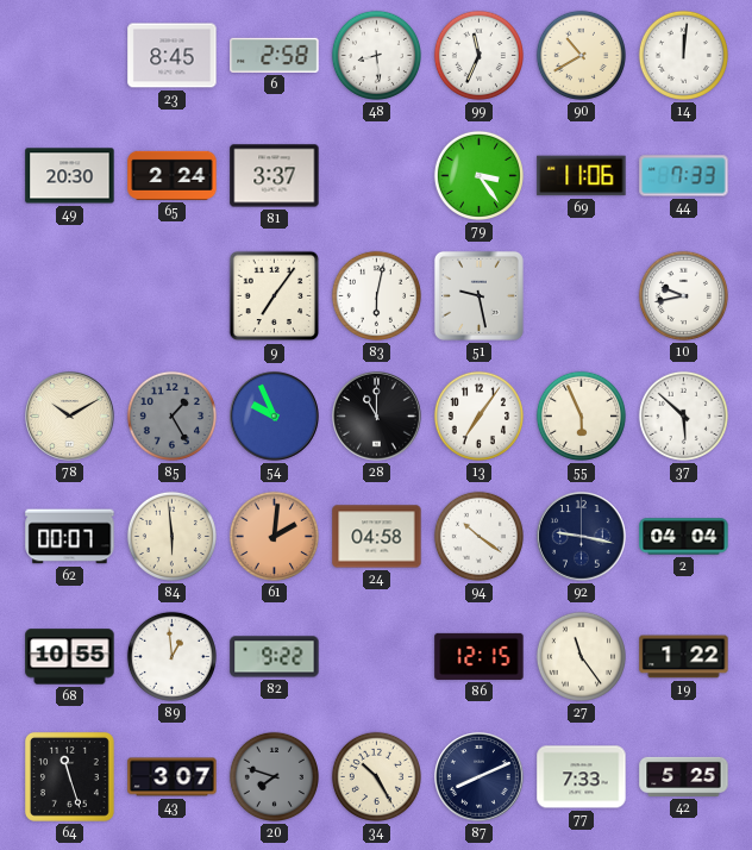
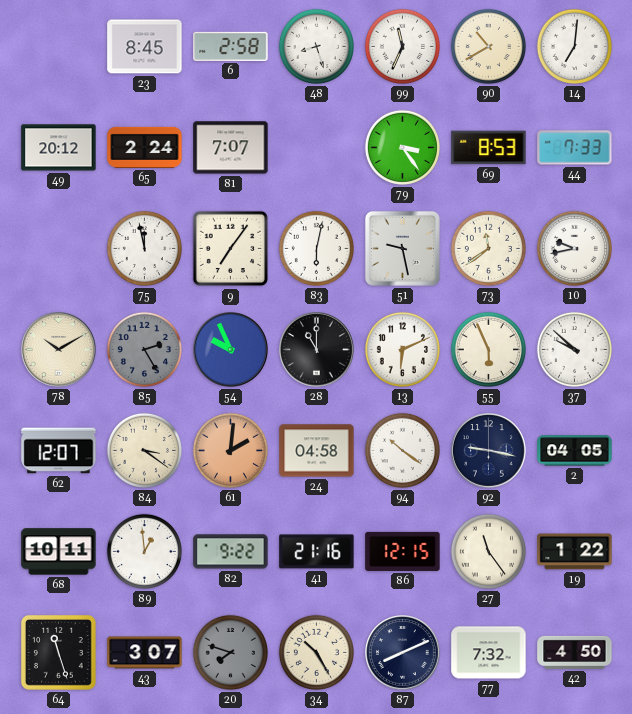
48: 8:29 -> 8:27
14: 12:01 -> 7:01
49: 20:30 -> 20:12
81: 3:37 -> 7:07
69: 11:06 -> 8:53
75: none -> 11:58
73: none -> 11:39
85: 1:25 -> 2:25
13: 7:06 -> 6:11
37: 5:52 -> 9:52
62: 00:07 -> 12:07
84: 5:59 -> 3:21
2: 04:04 -> 04:05
68: 10:55 -> 10:11
41: none -> 21:16
77: 7:33 -> 7:32
42: 5:25 -> 4:50
